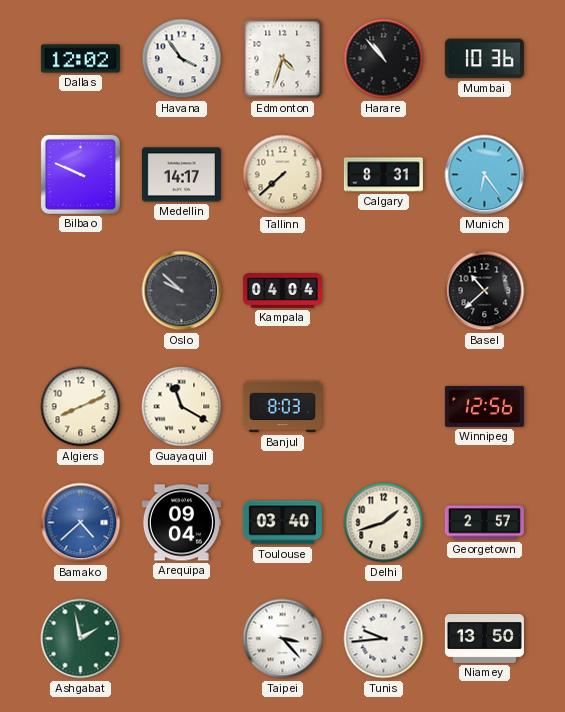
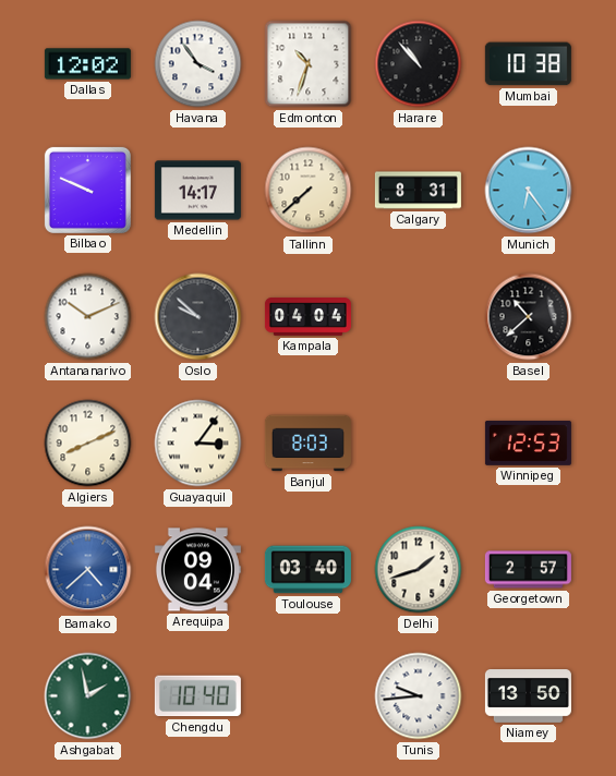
Edmonton: 4:33 -> 10:33
Mumbai: 10:36 -> 10:38
Antananarivo: none -> 10:11
Guayaquil: 11:20 -> 3:06
Winnipeg: 12:56 -> 12:53
Chengdu: none -> 10:40
Taipei: 3:23 -> none
